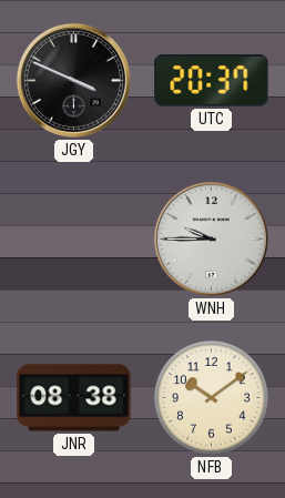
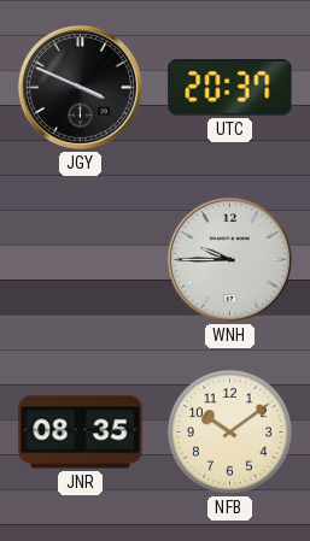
JNR: 08:38 -> 08:35
